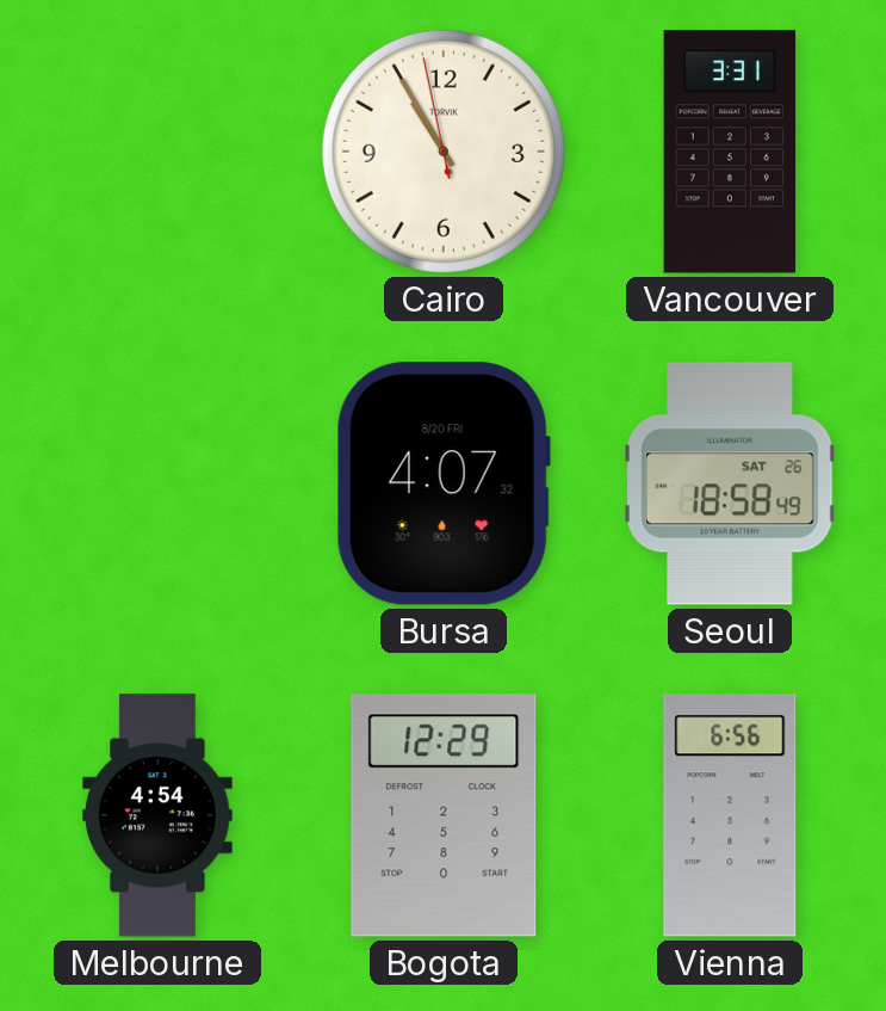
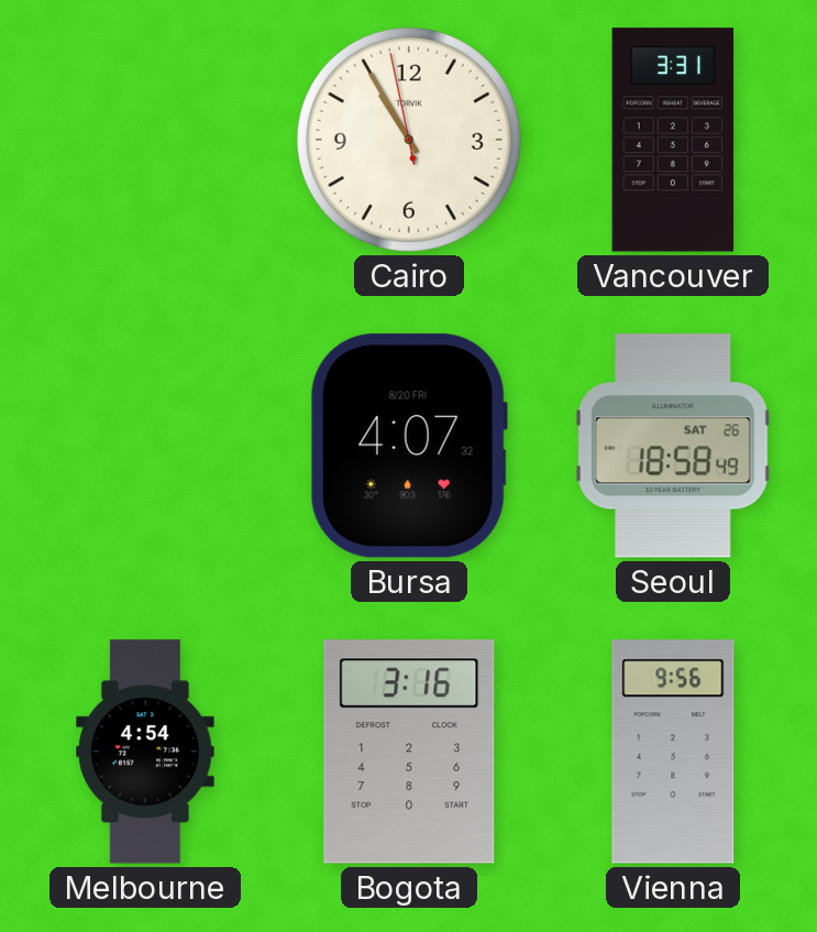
Bogota: 12:29 -> 3:16
Vienna: 6:56 -> 9:56
